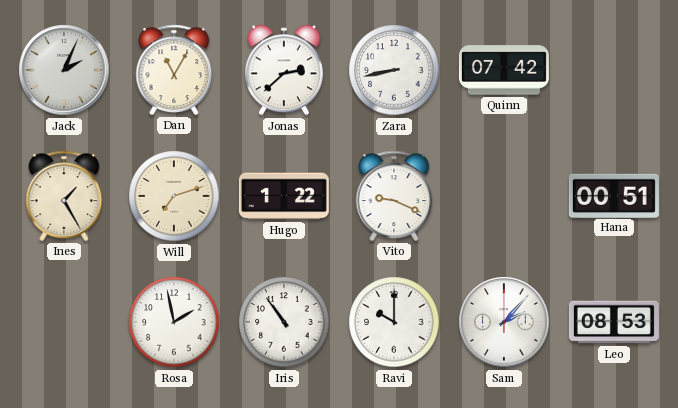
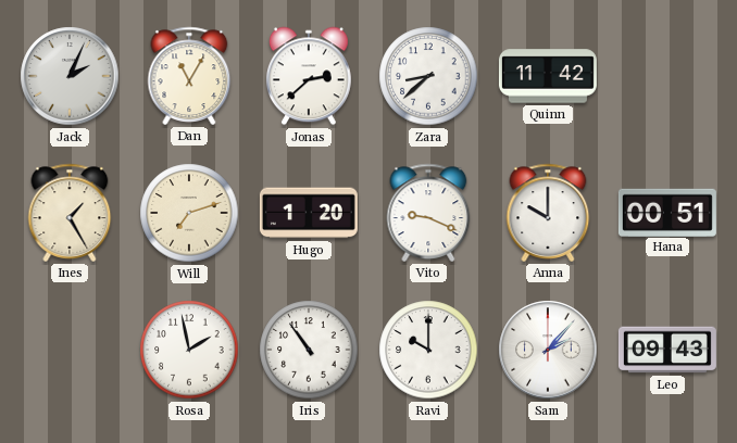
Zara: 8:43 -> 8:38
Quinn: 07:42 -> 11:42
Hugo: 1:22 -> 1:20
Anna: none -> 10:00
Leo: 08:53 -> 09:43
